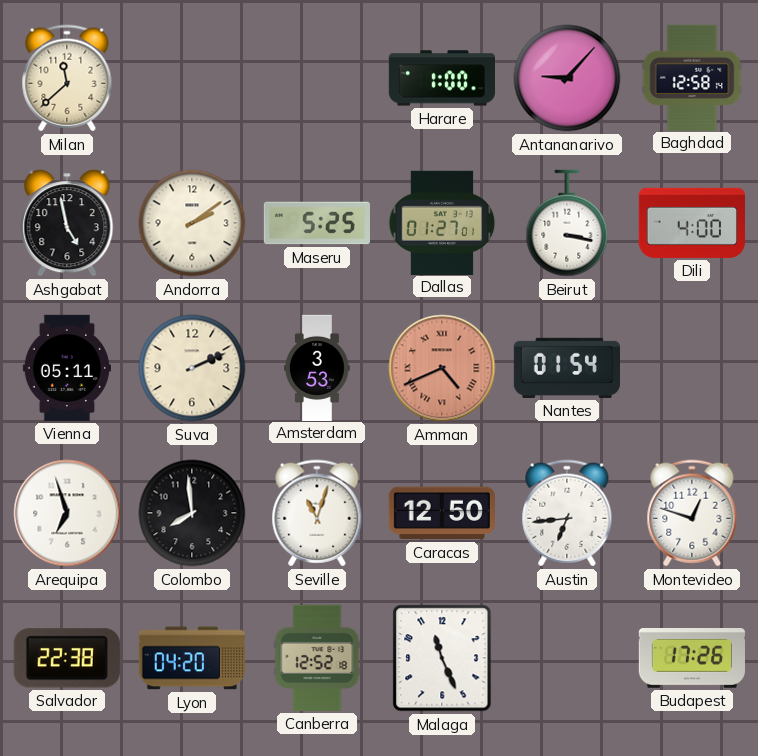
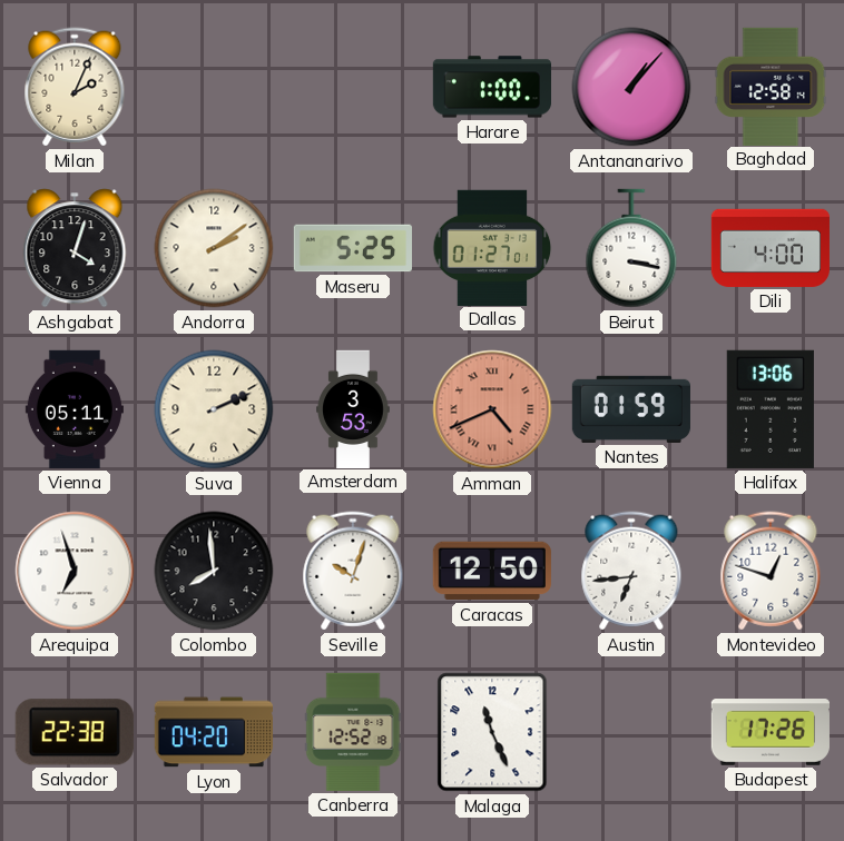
Milan: 11:38 -> 2:04
Antananarivo: 9:07 -> 1:07
Ashgabat: 4:58 -> 4:03
Nantes: 01:54 -> 01:59
Halifax: none -> 13:06
Seville: 11:03 -> 10:03
